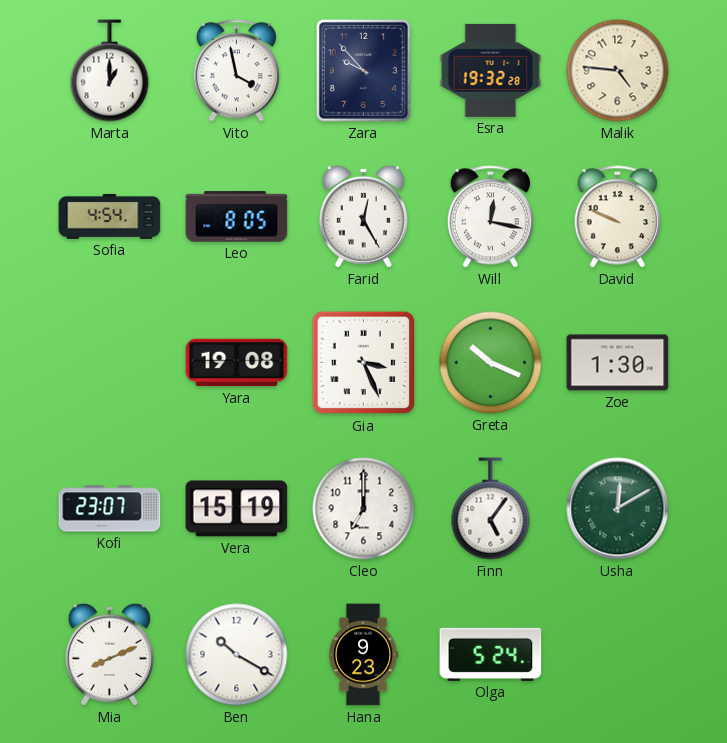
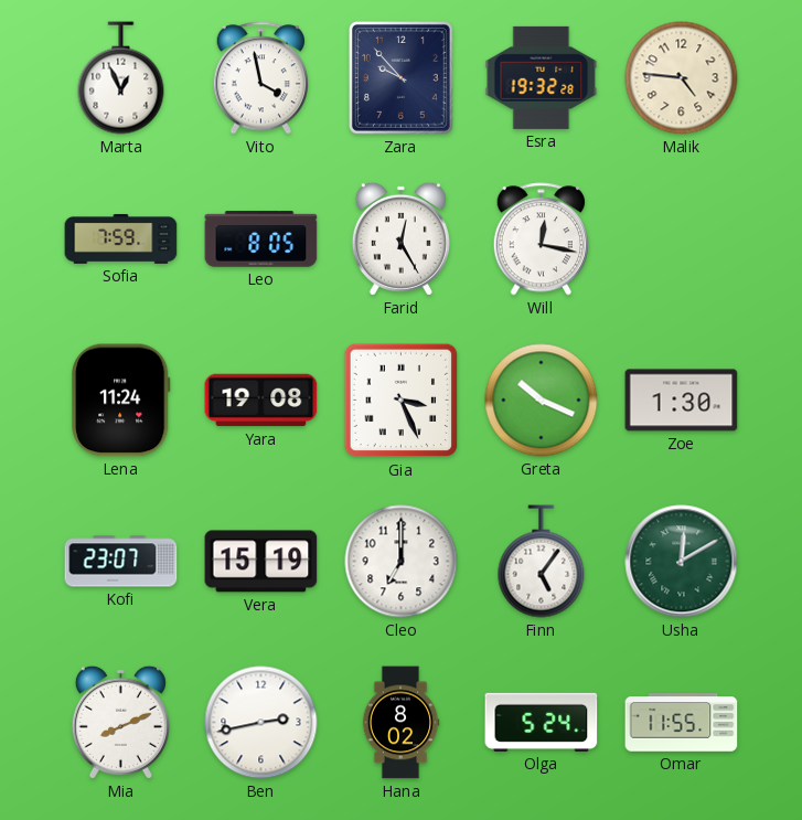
Marta: 1:00 -> 12:56
Sofia: 4:54 -> 7:59
David: 9:49 -> none
Lena: none -> 11:24
Ben: 10:20 -> 2:43
Hana: 9:23 -> 8:02
Omar: none -> 11:55
